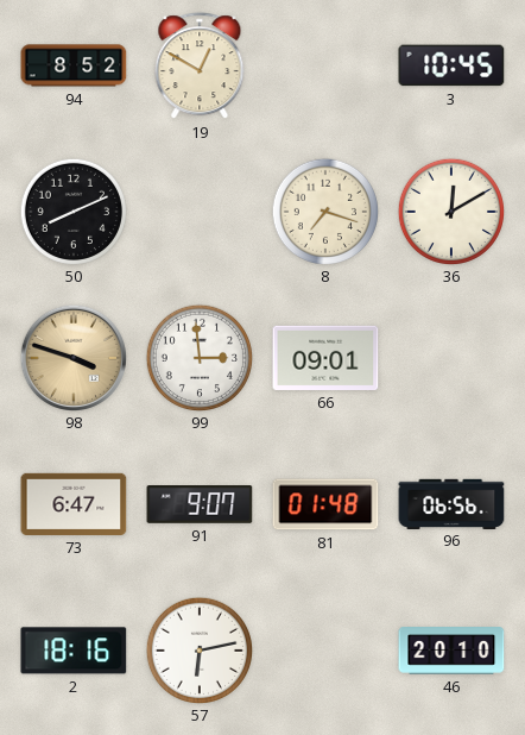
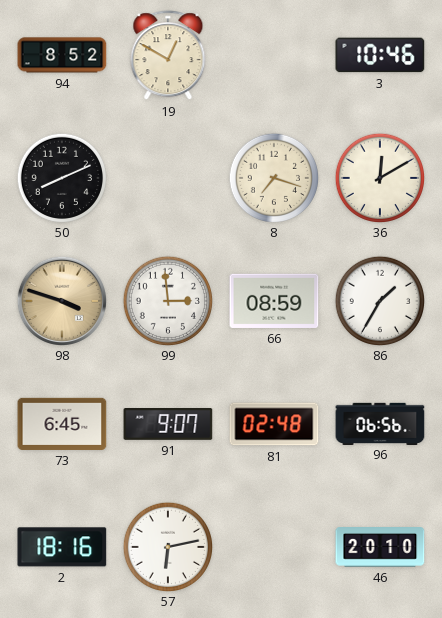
3: 10:45 -> 10:46
66: 09:01 -> 08:59
86: none -> 1:35
73: 6:47 -> 6:45
81: 01:48 -> 02:48
